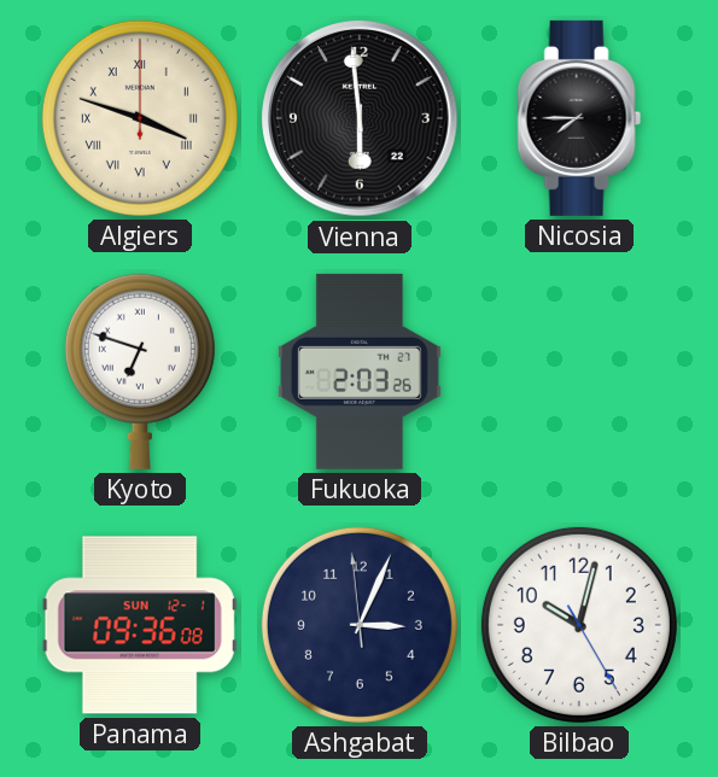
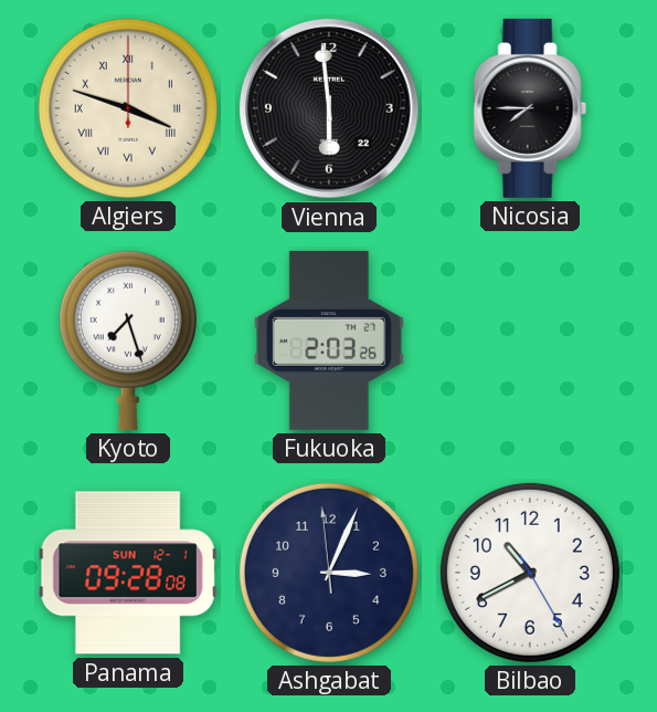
Kyoto: 6:48 -> 7:27
Panama: 09:36 -> 09:28
Bilbao: 10:02 -> 10:40
